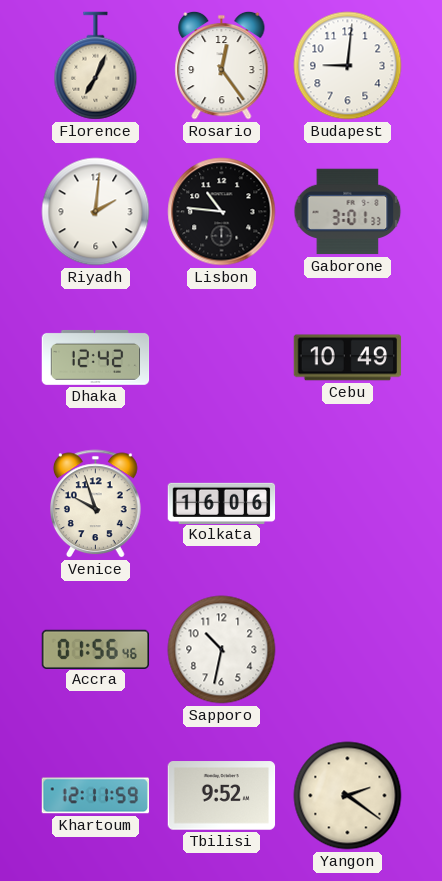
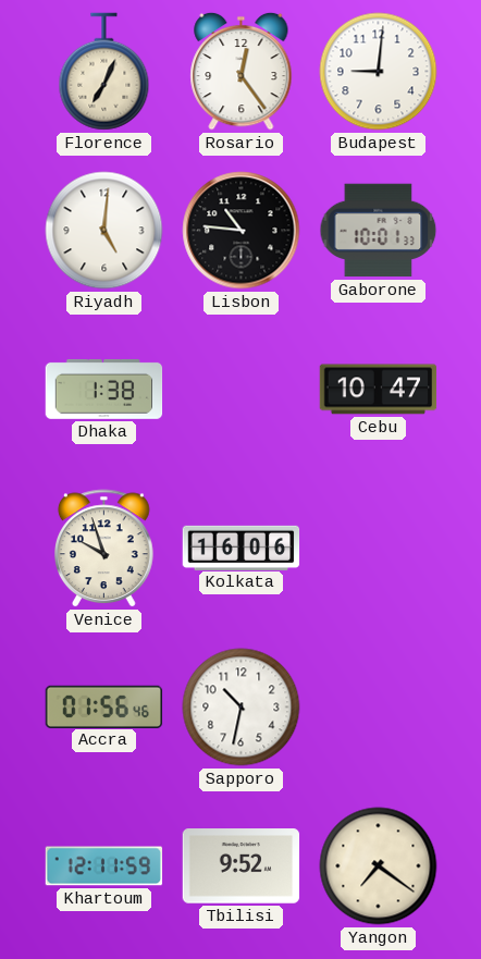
Riyadh: 2:01 -> 5:01
Gaborone: 3:01 -> 10:01
Dhaka: 12:42 -> 1:38
Cebu: 10:49 -> 10:47
Yangon: 2:21 -> 7:21
